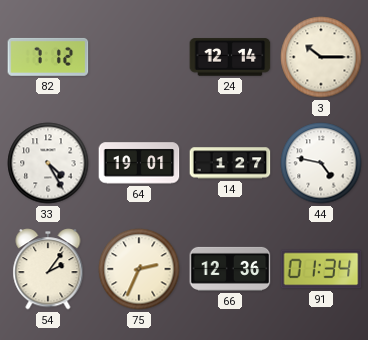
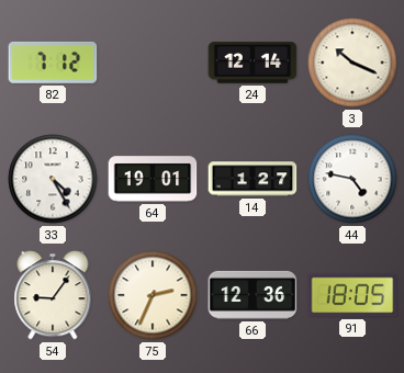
3: 10:15 -> 10:19
54: 2:06 -> 9:06
91: 01:34 -> 18:05
